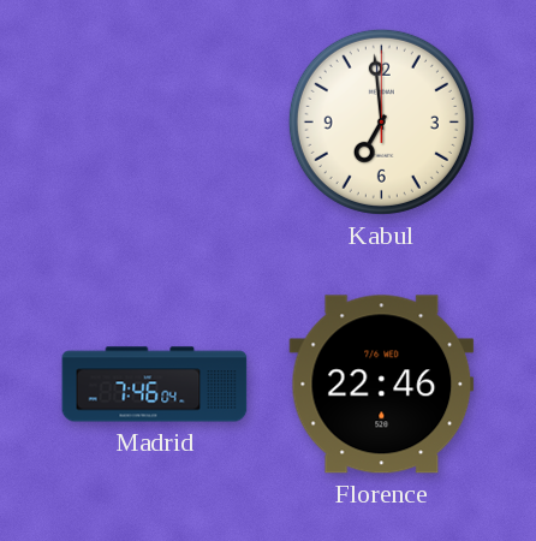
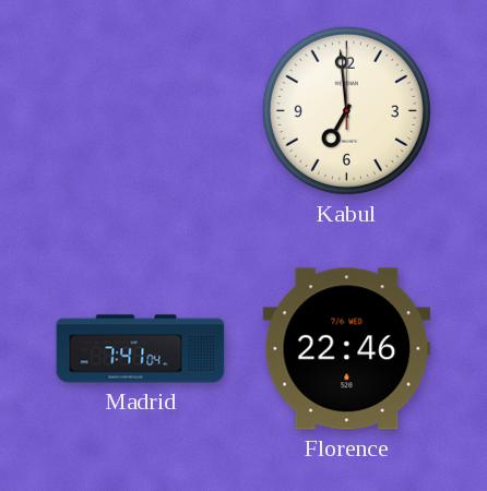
Madrid: 7:46 -> 7:41
